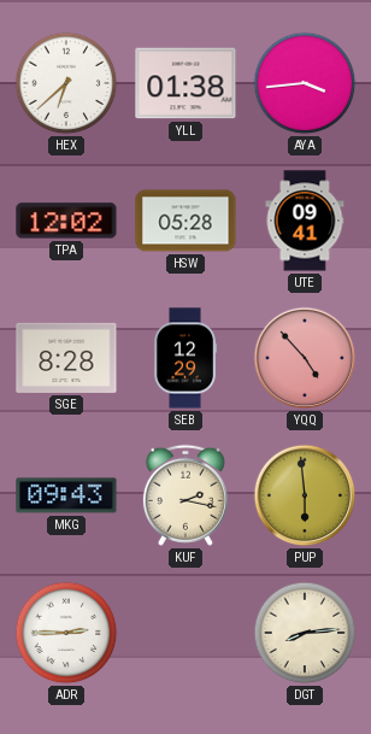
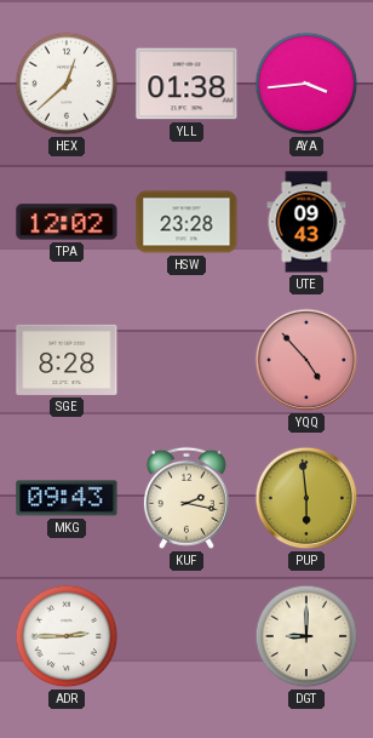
HEX: 6:38 -> 12:38
HSW: 05:28 -> 23:28
UTE: 09:41 -> 09:43
SEB: 12:29 -> none
DGT: 8:14 -> 9:00
